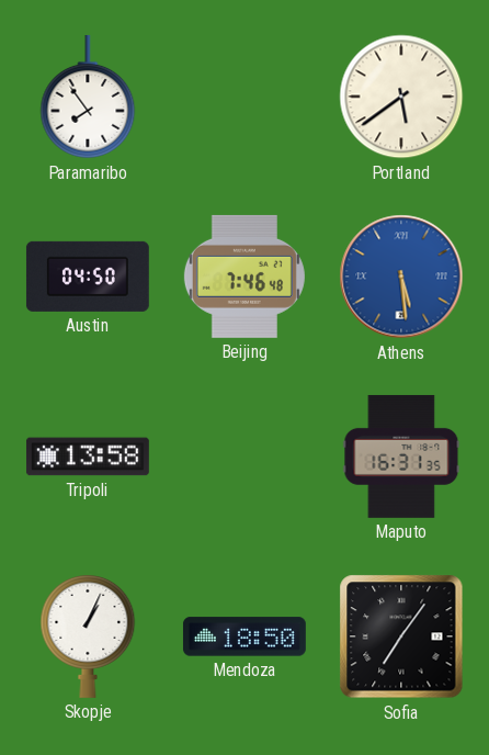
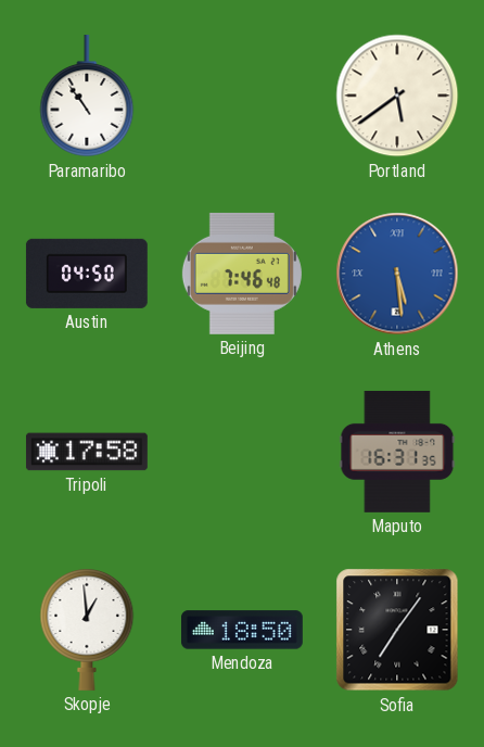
Paramaribo: 7:54 -> 10:54
Tripoli: 13:58 -> 17:58
Skopje: 1:04 -> 12:59
